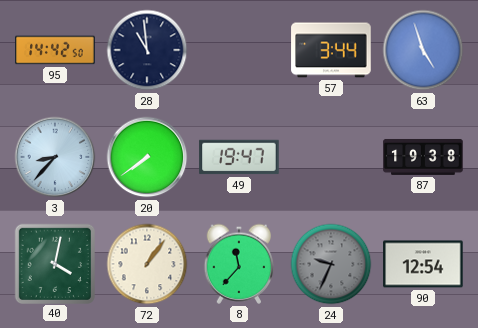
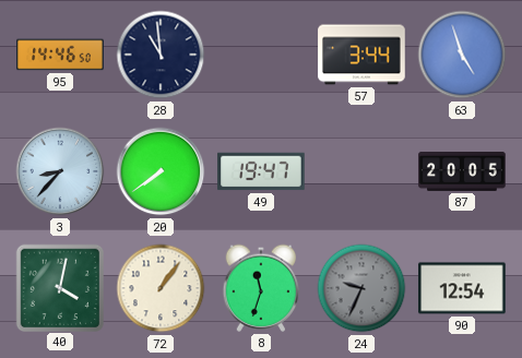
95: 14:42 -> 14:46
87: 19:38 -> 20:05
8: 11:37 -> 11:33
